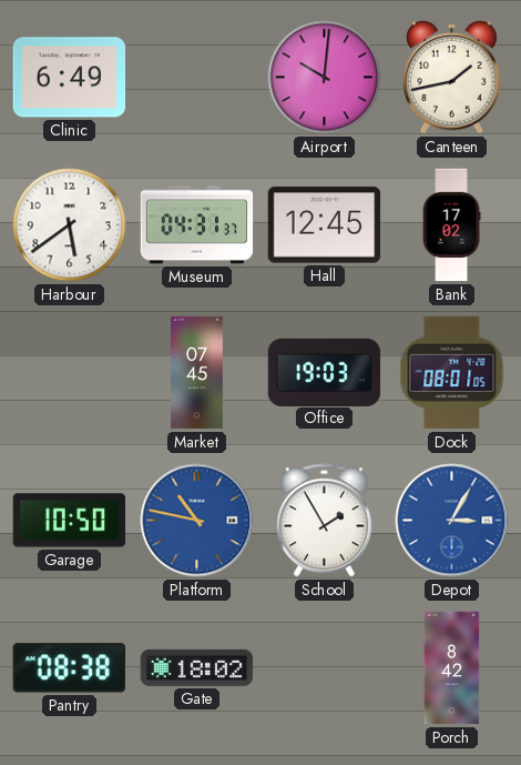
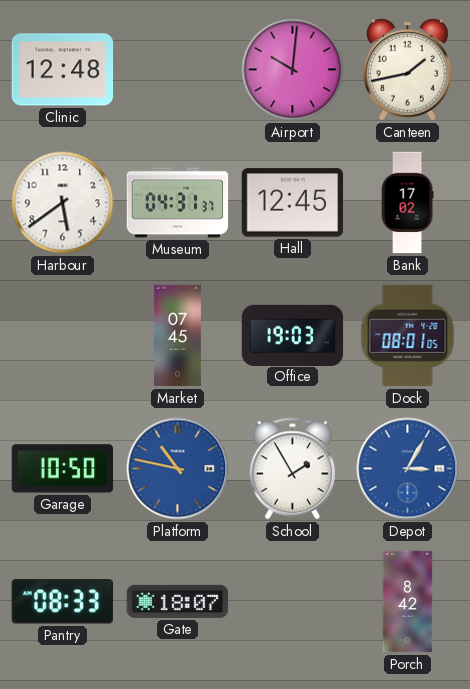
Clinic: 6:49 -> 12:48
Pantry: 08:38 -> 08:33
Gate: 18:02 -> 18:07
